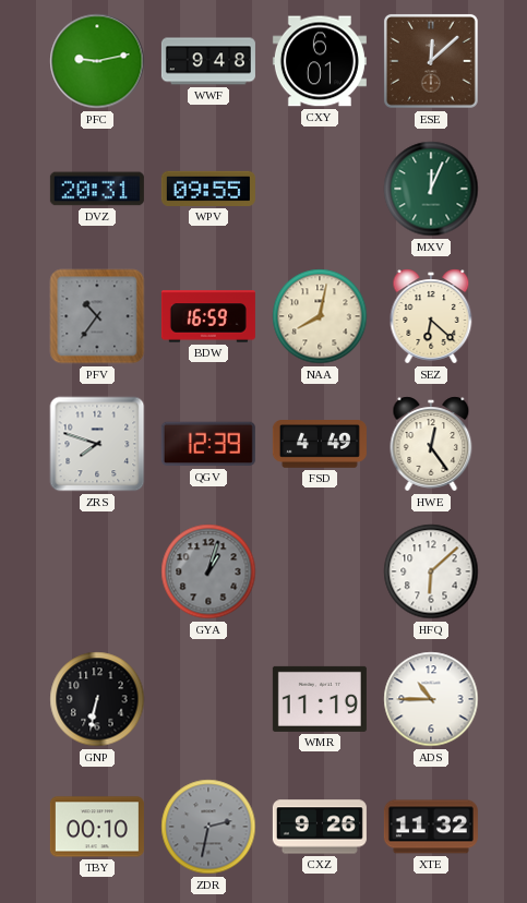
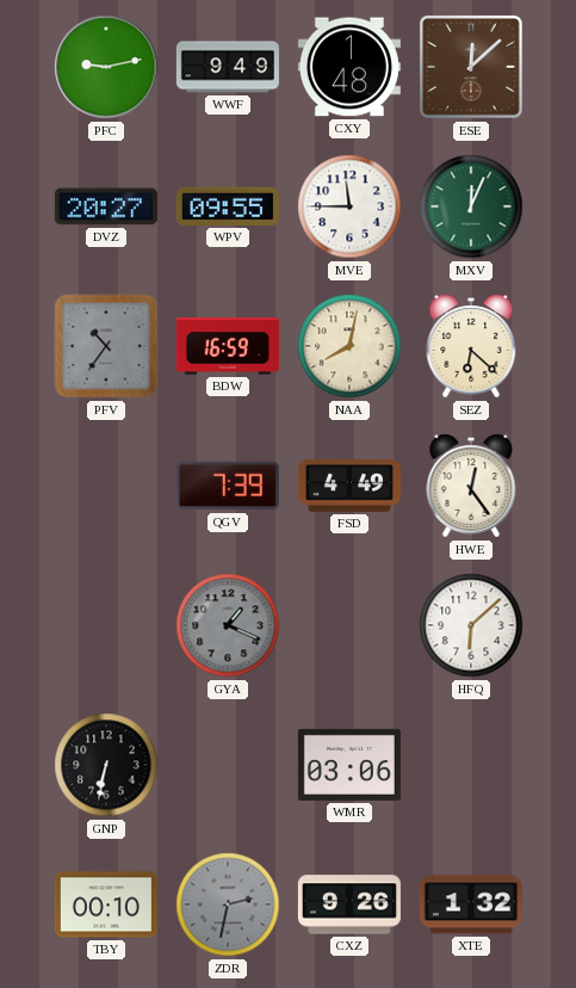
WWF: 9:48 -> 9:49
CXY: 6:01 -> 1:48
DVZ: 20:31 -> 20:27
MVE: none -> 11:45
ZRS: 7:48 -> none
QGV: 12:39 -> 7:39
GYA: 1:03 -> 1:19
WMR: 11:19 -> 03:06
ADS: 10:45 -> none
XTE: 11:32 -> 1:32
